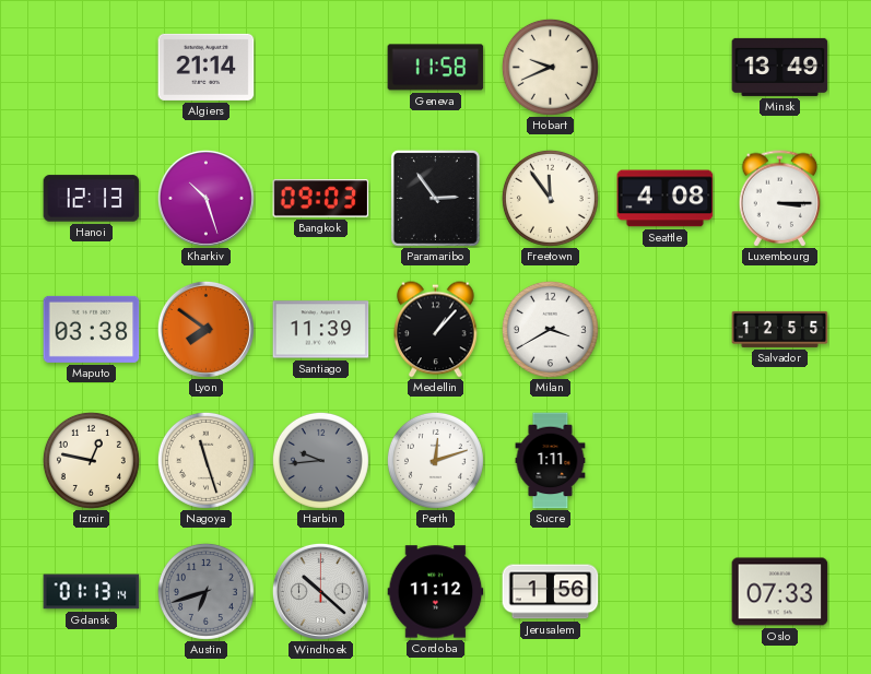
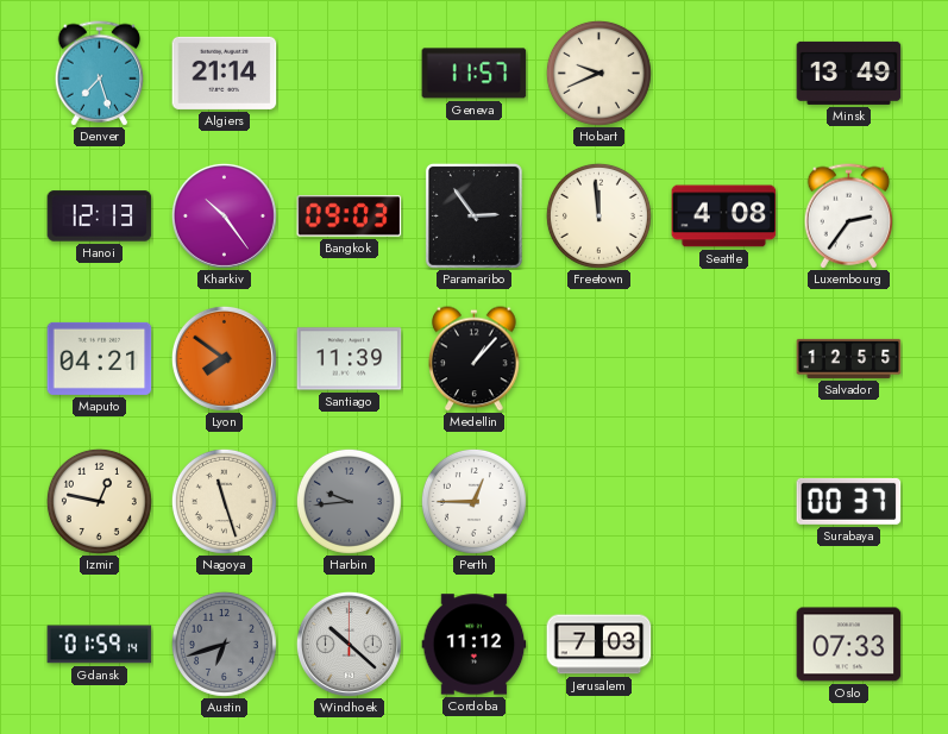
Denver: none -> 7:27
Geneva: 11:58 -> 11:57
Kharkiv: 10:27 -> 10:24
Freetown: 11:54 -> 11:59
Luxembourg: 3:15 -> 2:36
Maputo: 03:38 -> 04:21
Milan: 3:40 -> none
Perth: 12:12 -> 12:45
Sucre: 1:11 -> none
Surabaya: none -> 00:37
Gdansk: 01:13 -> 01:59
Jerusalem: 1:56 -> 7:03
